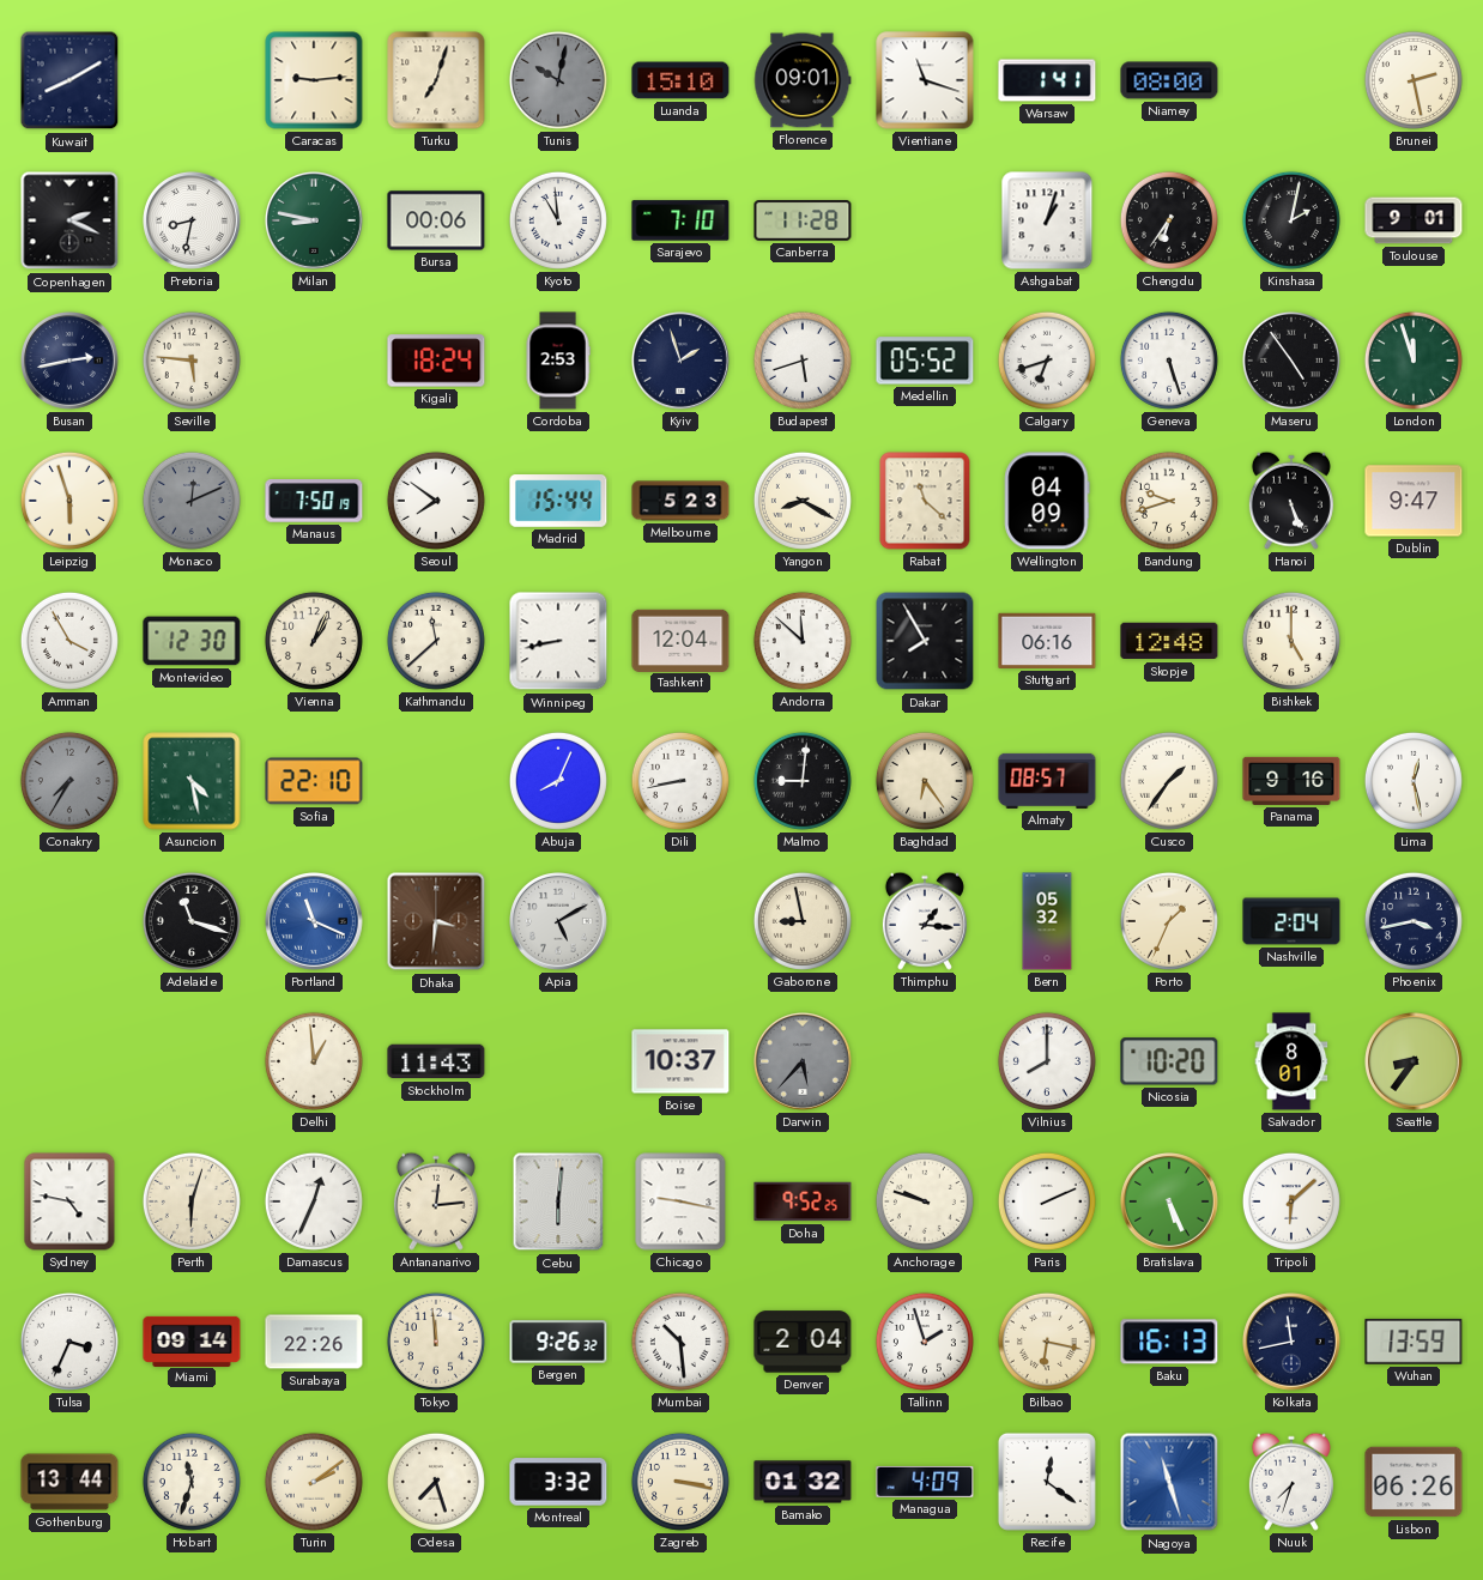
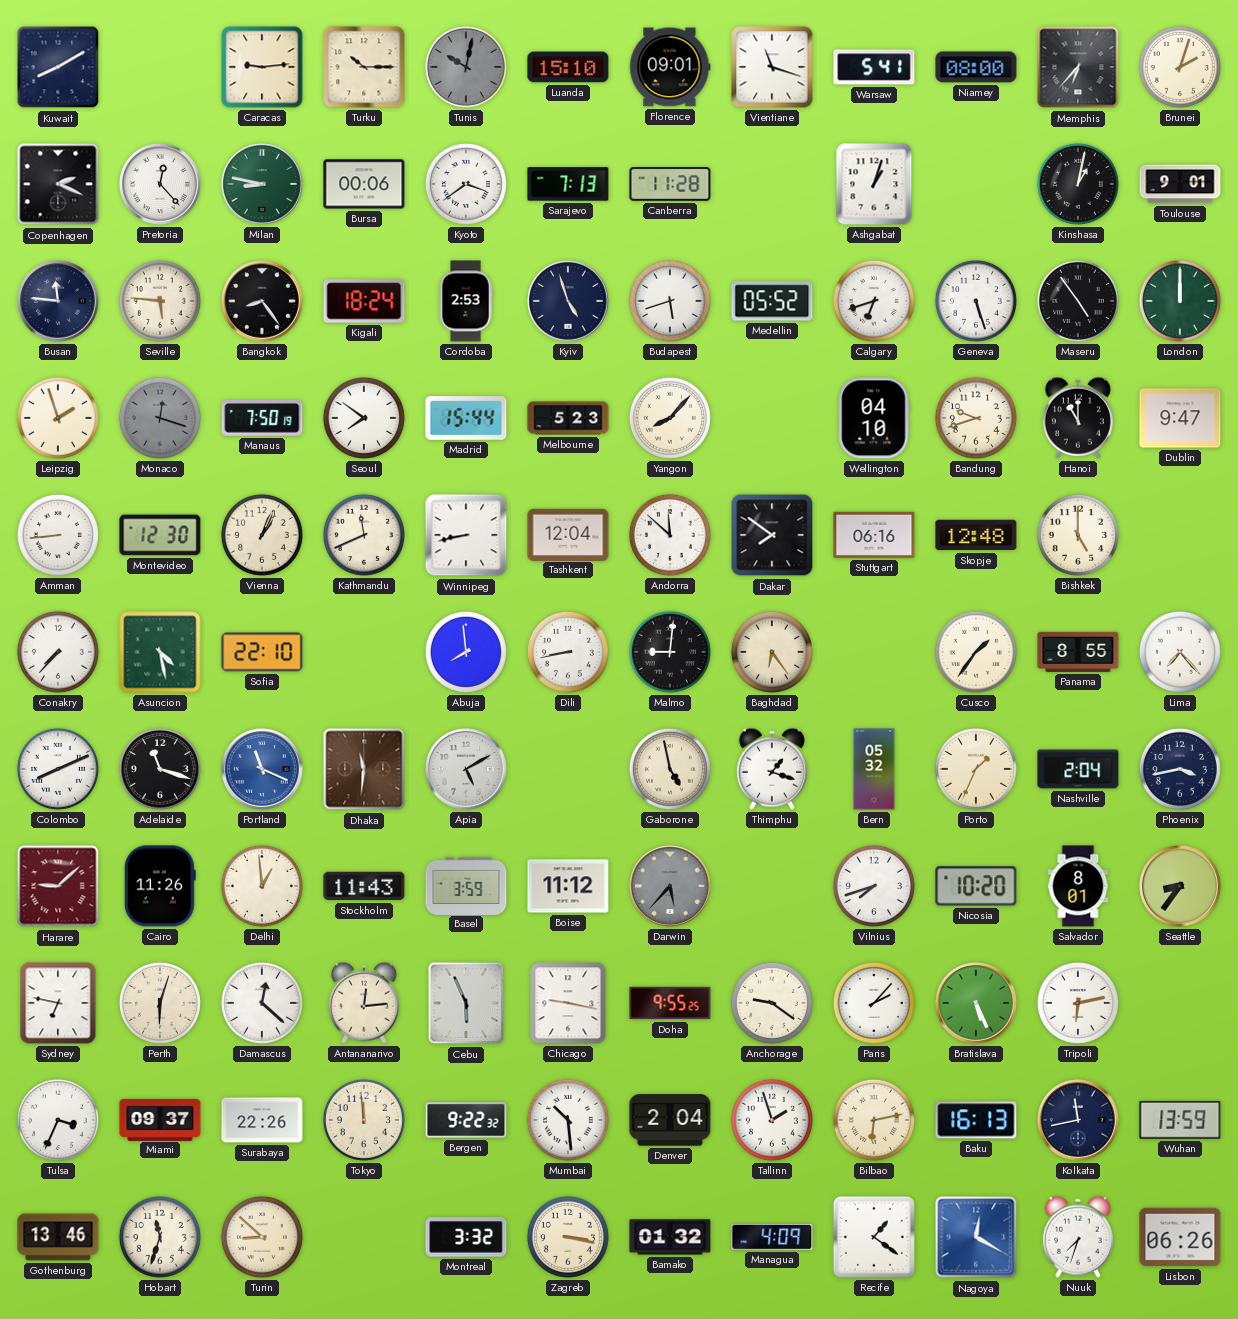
Turku: 7:03 -> 10:15
Warsaw: 1:41 -> 5:41
Memphis: none -> 6:37
Brunei: 2:28 -> 2:03
Pretoria: 8:32 -> 12:23
Kyoto: 10:59 -> 3:39
Sarajevo: 7:10 -> 7:13
Chengdu: 6:36 -> none
Kinshasa: 2:02 -> 1:02
Busan: 2:43 -> 11:46
Bangkok: none -> 8:24
Kyiv: 1:57 -> 4:57
London: 11:57 -> 12:00
Leipzig: 5:57 -> 1:57
Monaco: 12:11 -> 12:18
Yangon: 8:20 -> 8:07
Rabat: 11:22 -> none
Wellington: 04:09 -> 04:10
Hanoi: 5:26 -> 11:00
Amman: 3:55 -> 8:44
Kathmandu: 11:38 -> 11:41
Dakar: 7:55 -> 7:51
Conakry: 7:35 -> 7:37
Conakry dial: grey -> white
Abuja: 8:04 -> 7:59
Almaty: 08:57 -> none
Panama: 9:16 -> 8:55
Lima: 12:28 -> 7:23
Colombo: none -> 8:11
Dhaka: 3:31 -> 11:31
Gaborone: 8:58 -> 4:58
Thimphu: 1:16 -> 1:18
Harare: none -> 9:08
Cairo: none -> 11:26
Basel: none -> 3:59
Boise: 10:37 -> 11:12
Vilnius: 8:00 -> 7:42
Sydney: 4:47 -> 6:47
Damascus: 12:34 -> 12:22
Cebu: 6:01 -> 5:56
Doha: 9:52 -> 9:55
Anchorage: 9:48 -> 9:21
Paris: 2:11 -> 2:07
Tripoli: 6:08 -> 6:13
Miami: 09:14 -> 09:37
Bergen: 9:26 -> 9:22
Bilbao: 6:17 -> 6:13
Gothenburg: 13:44 -> 13:46
Turin: 2:09 -> 8:52
Odesa: 7:27 -> none
Recife: 12:21 -> 1:21
Nagoya: 11:27 -> 12:20
